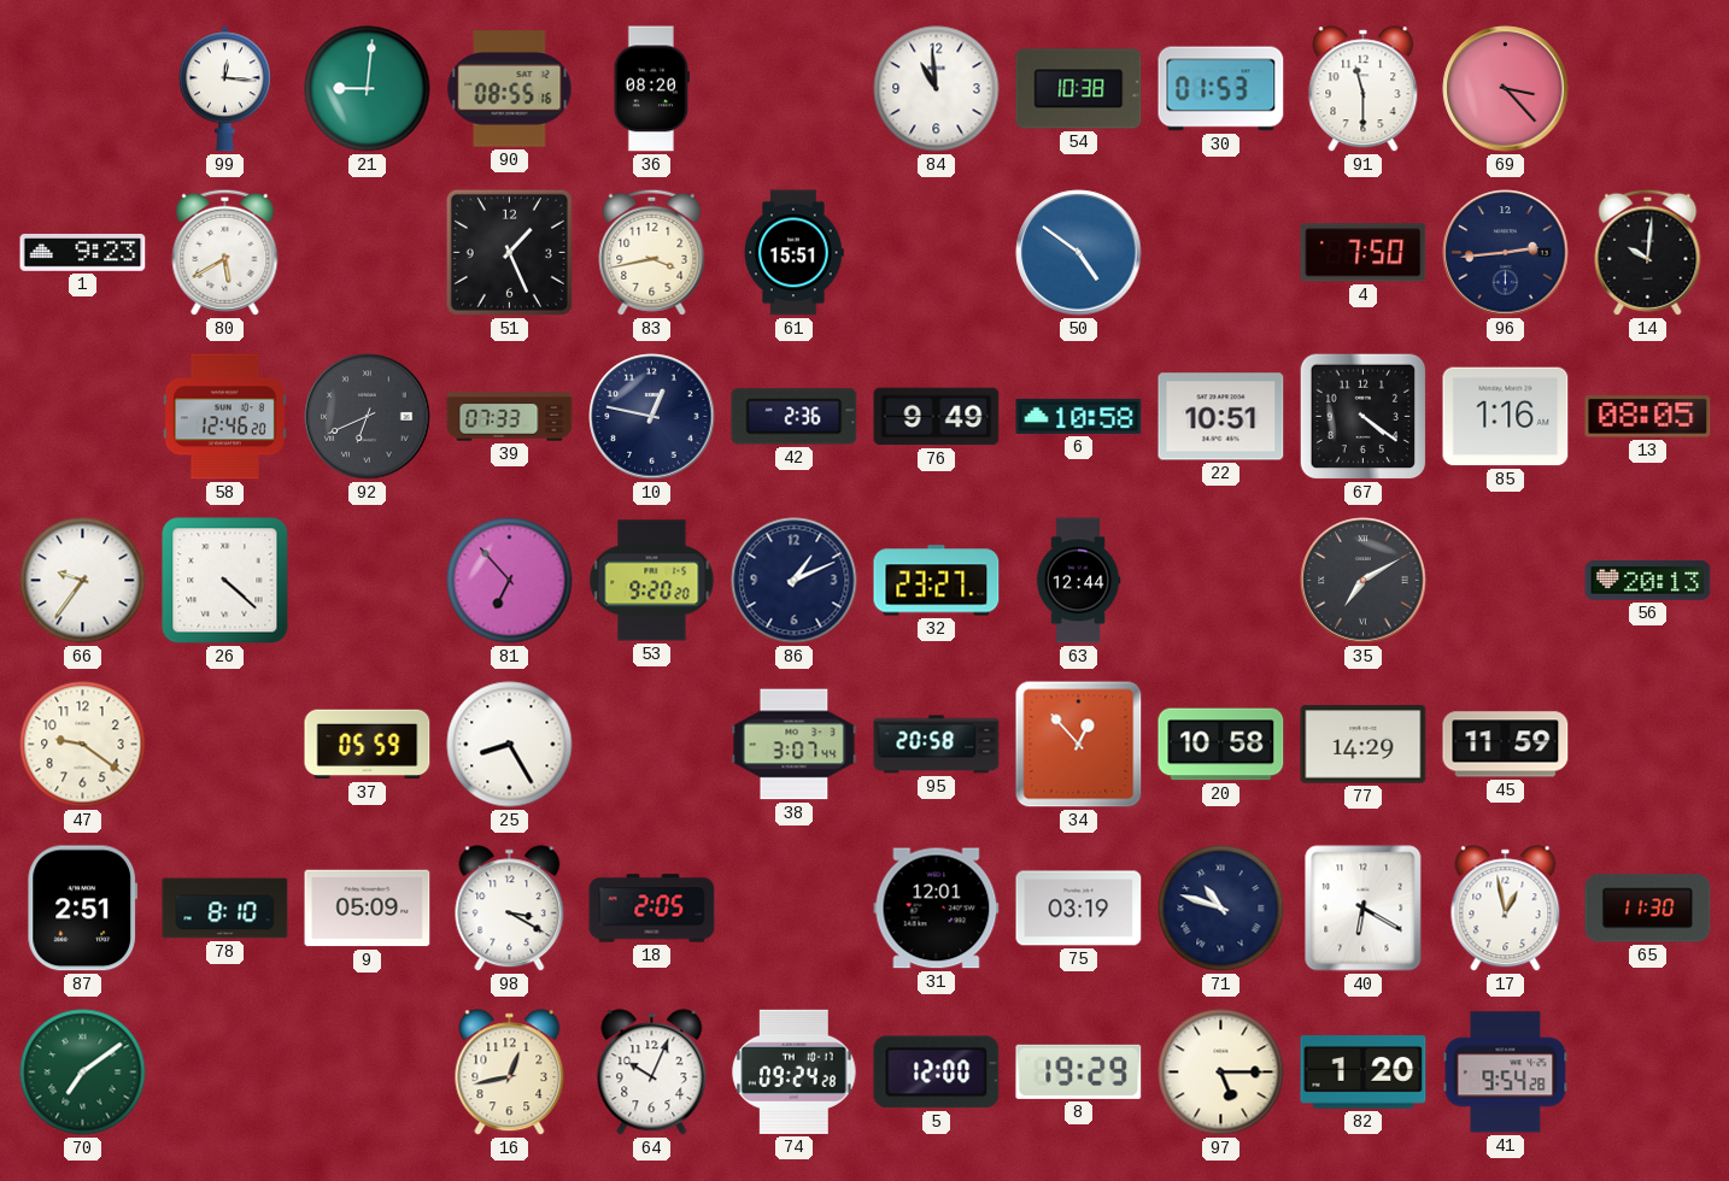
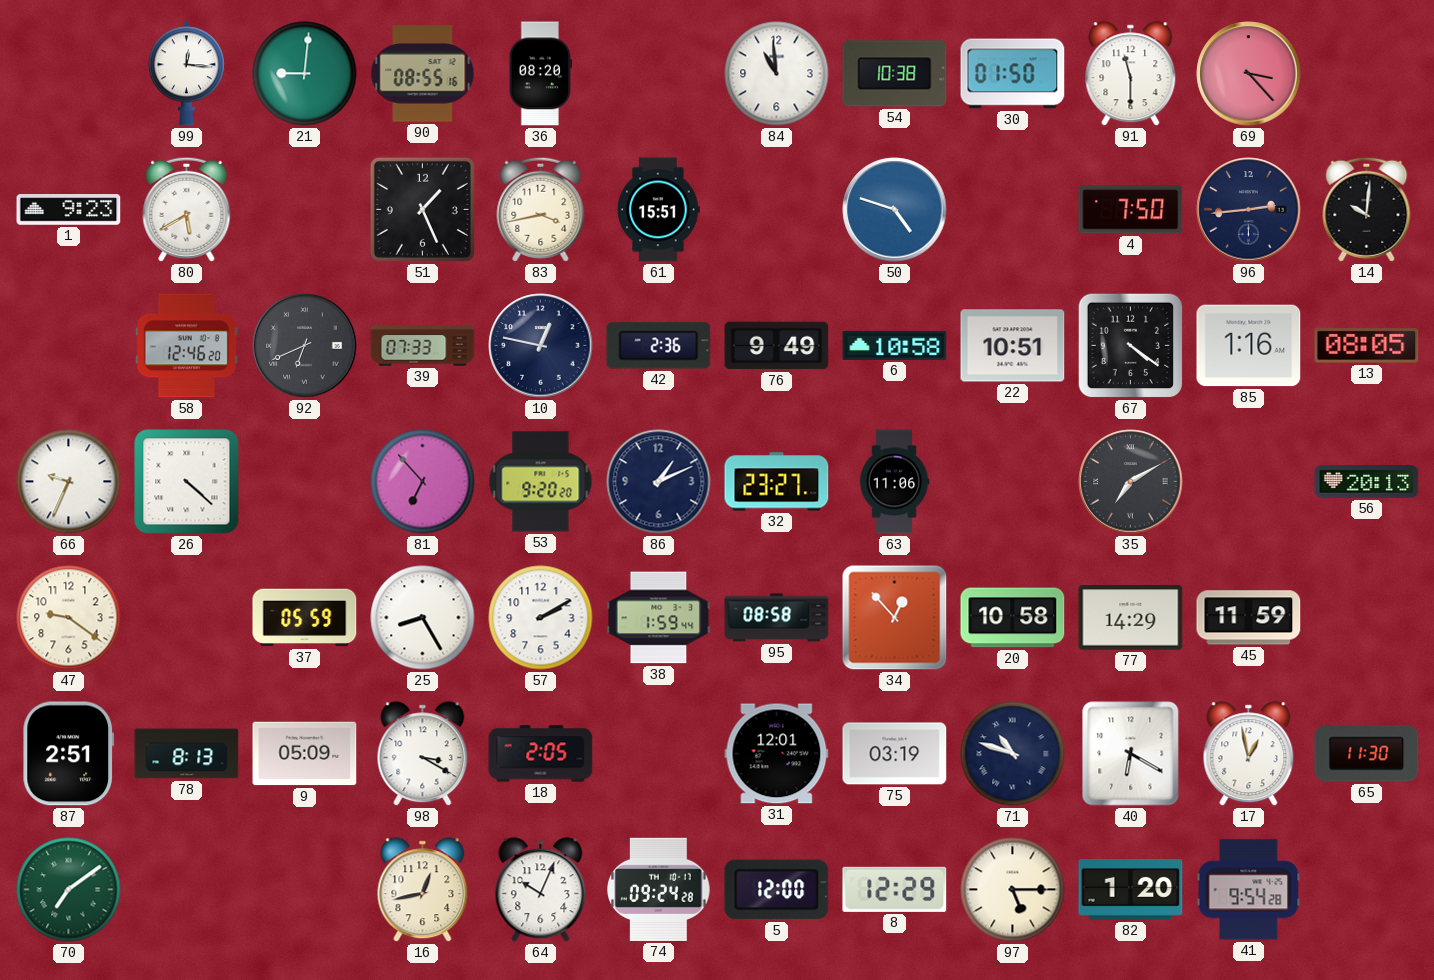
30: 01:53 -> 01:50
50: 4:51 -> 4:48
66: 9:36 -> 9:34
63: 12:44 -> 11:06
57: none -> 2:10
38: 3:07 -> 1:59
95: 20:58 -> 08:58
78: 8:10 -> 8:13
8: 19:29 -> 12:29
